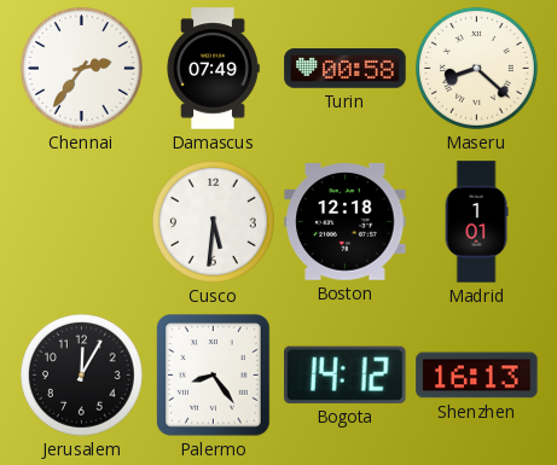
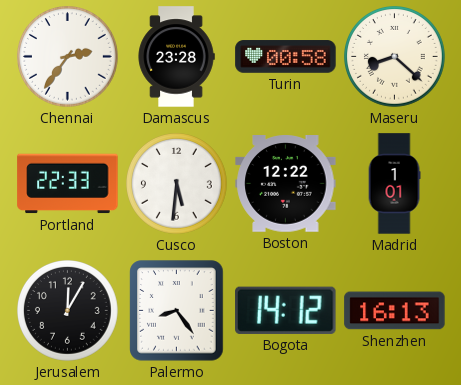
Damascus: 07:49 -> 23:28
Portland: none -> 22:33
Boston: 12:18 -> 12:22
